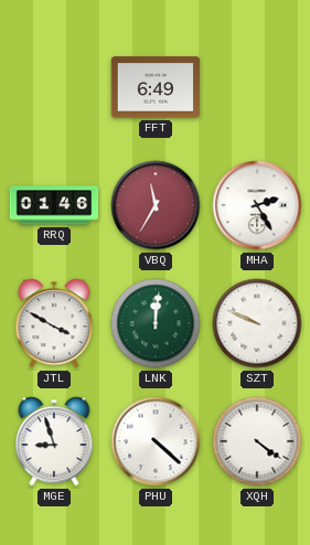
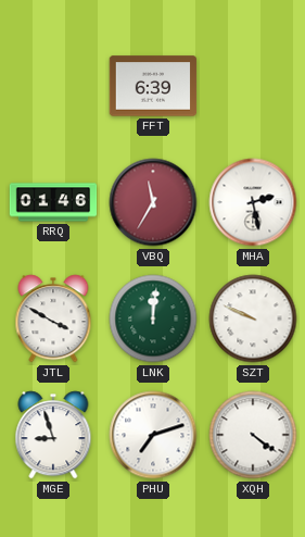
FFT: 6:49 -> 6:39
MHA: 2:25 -> 2:28
PHU: 4:22 -> 7:12
